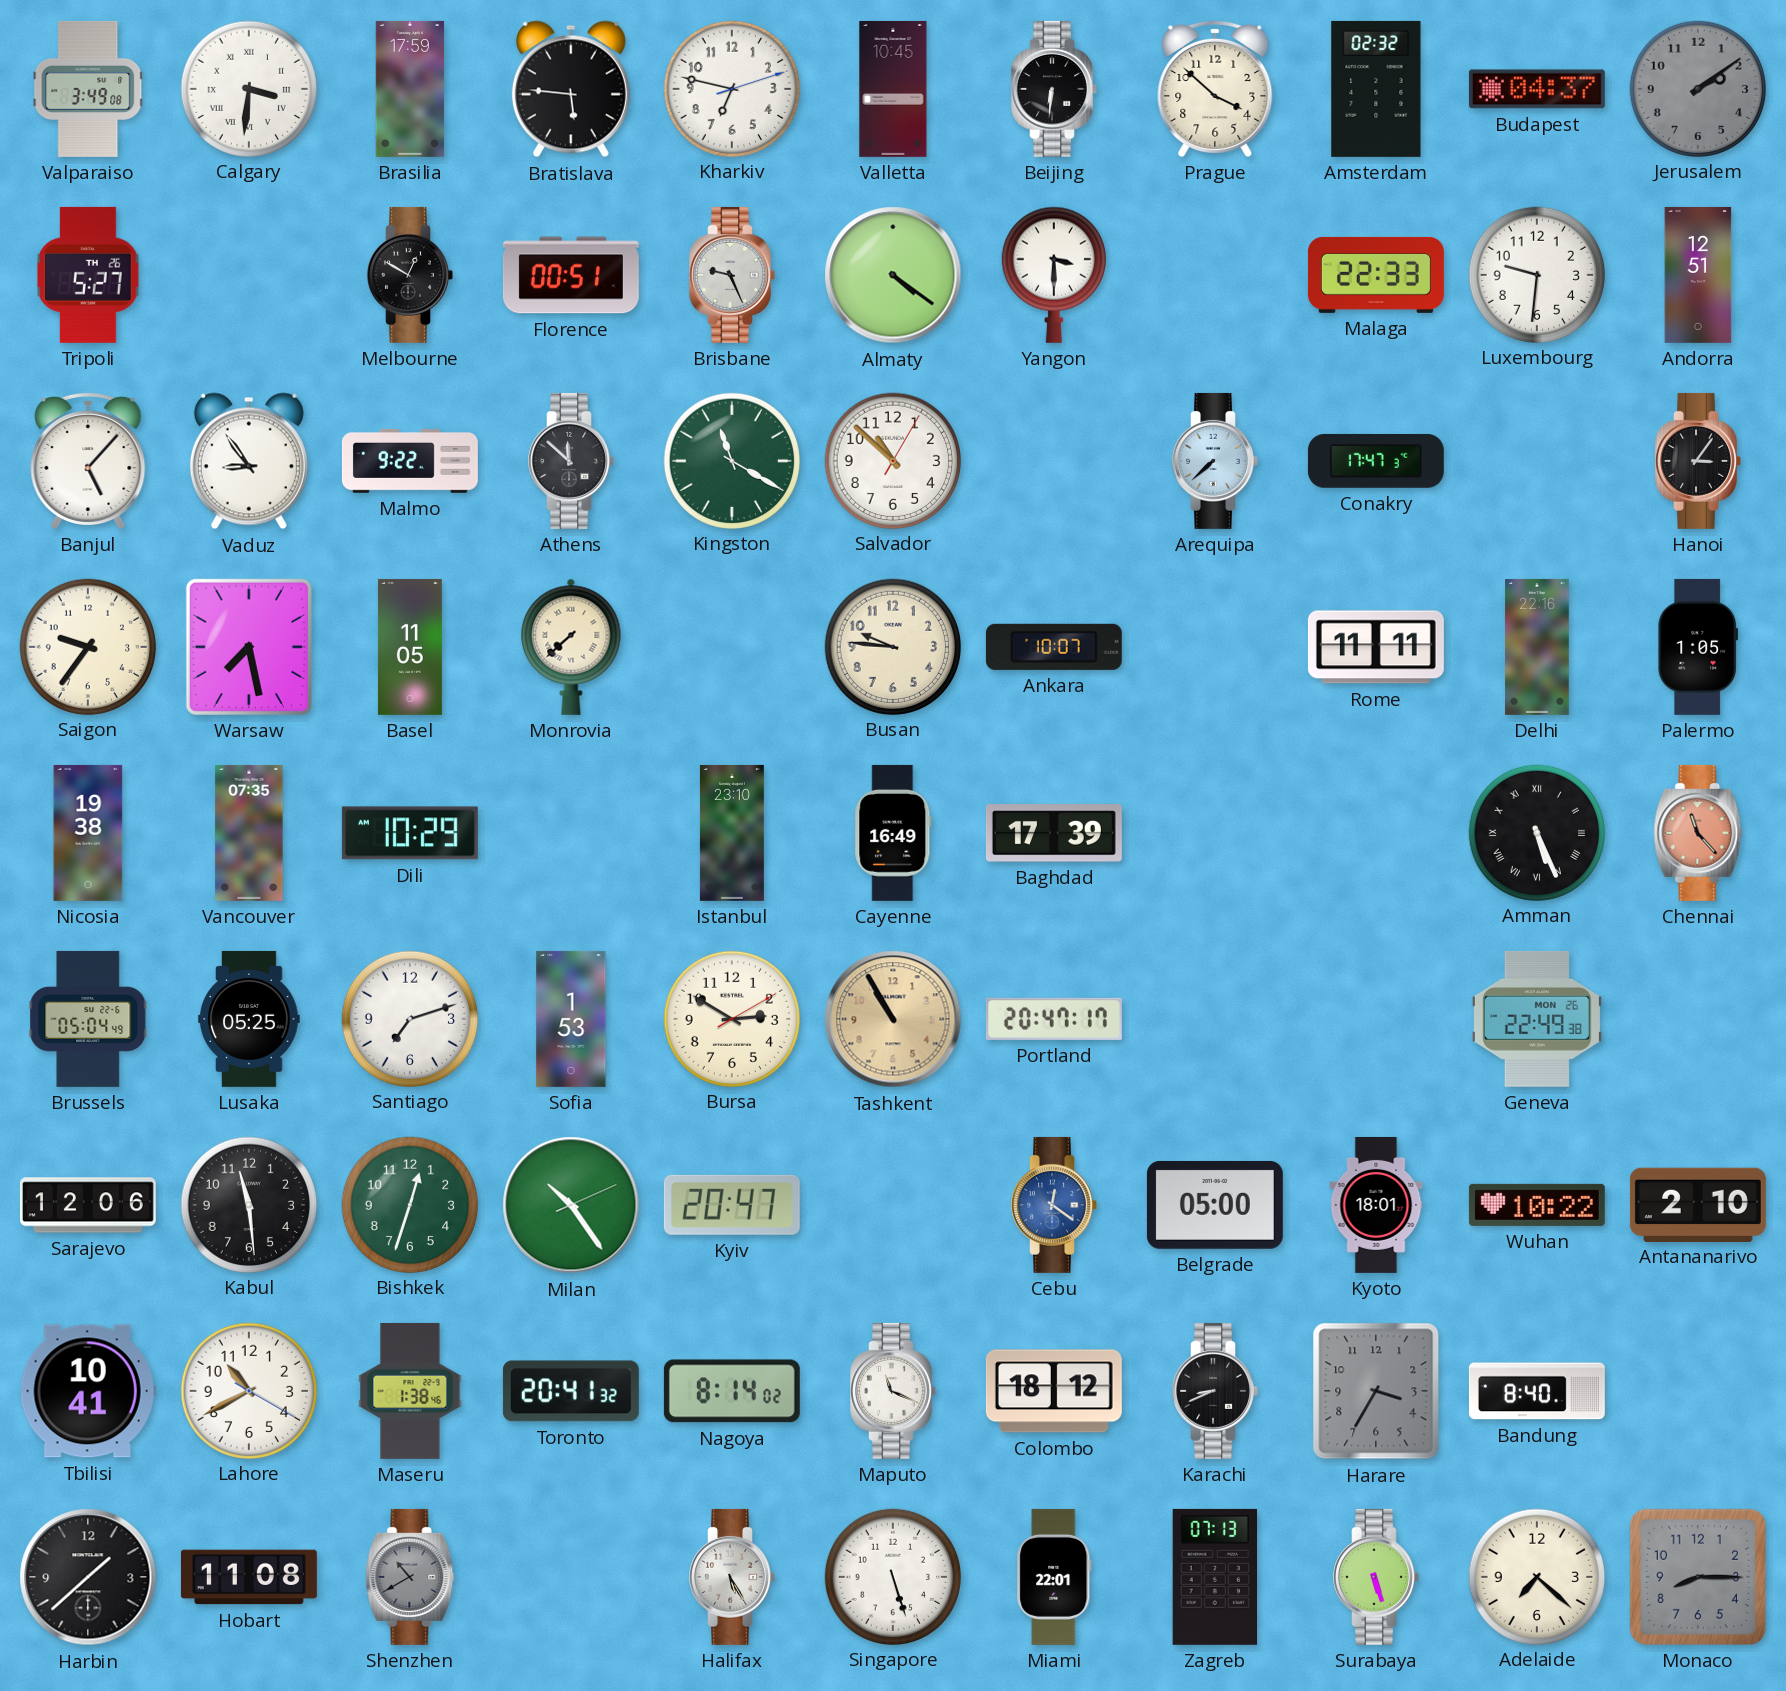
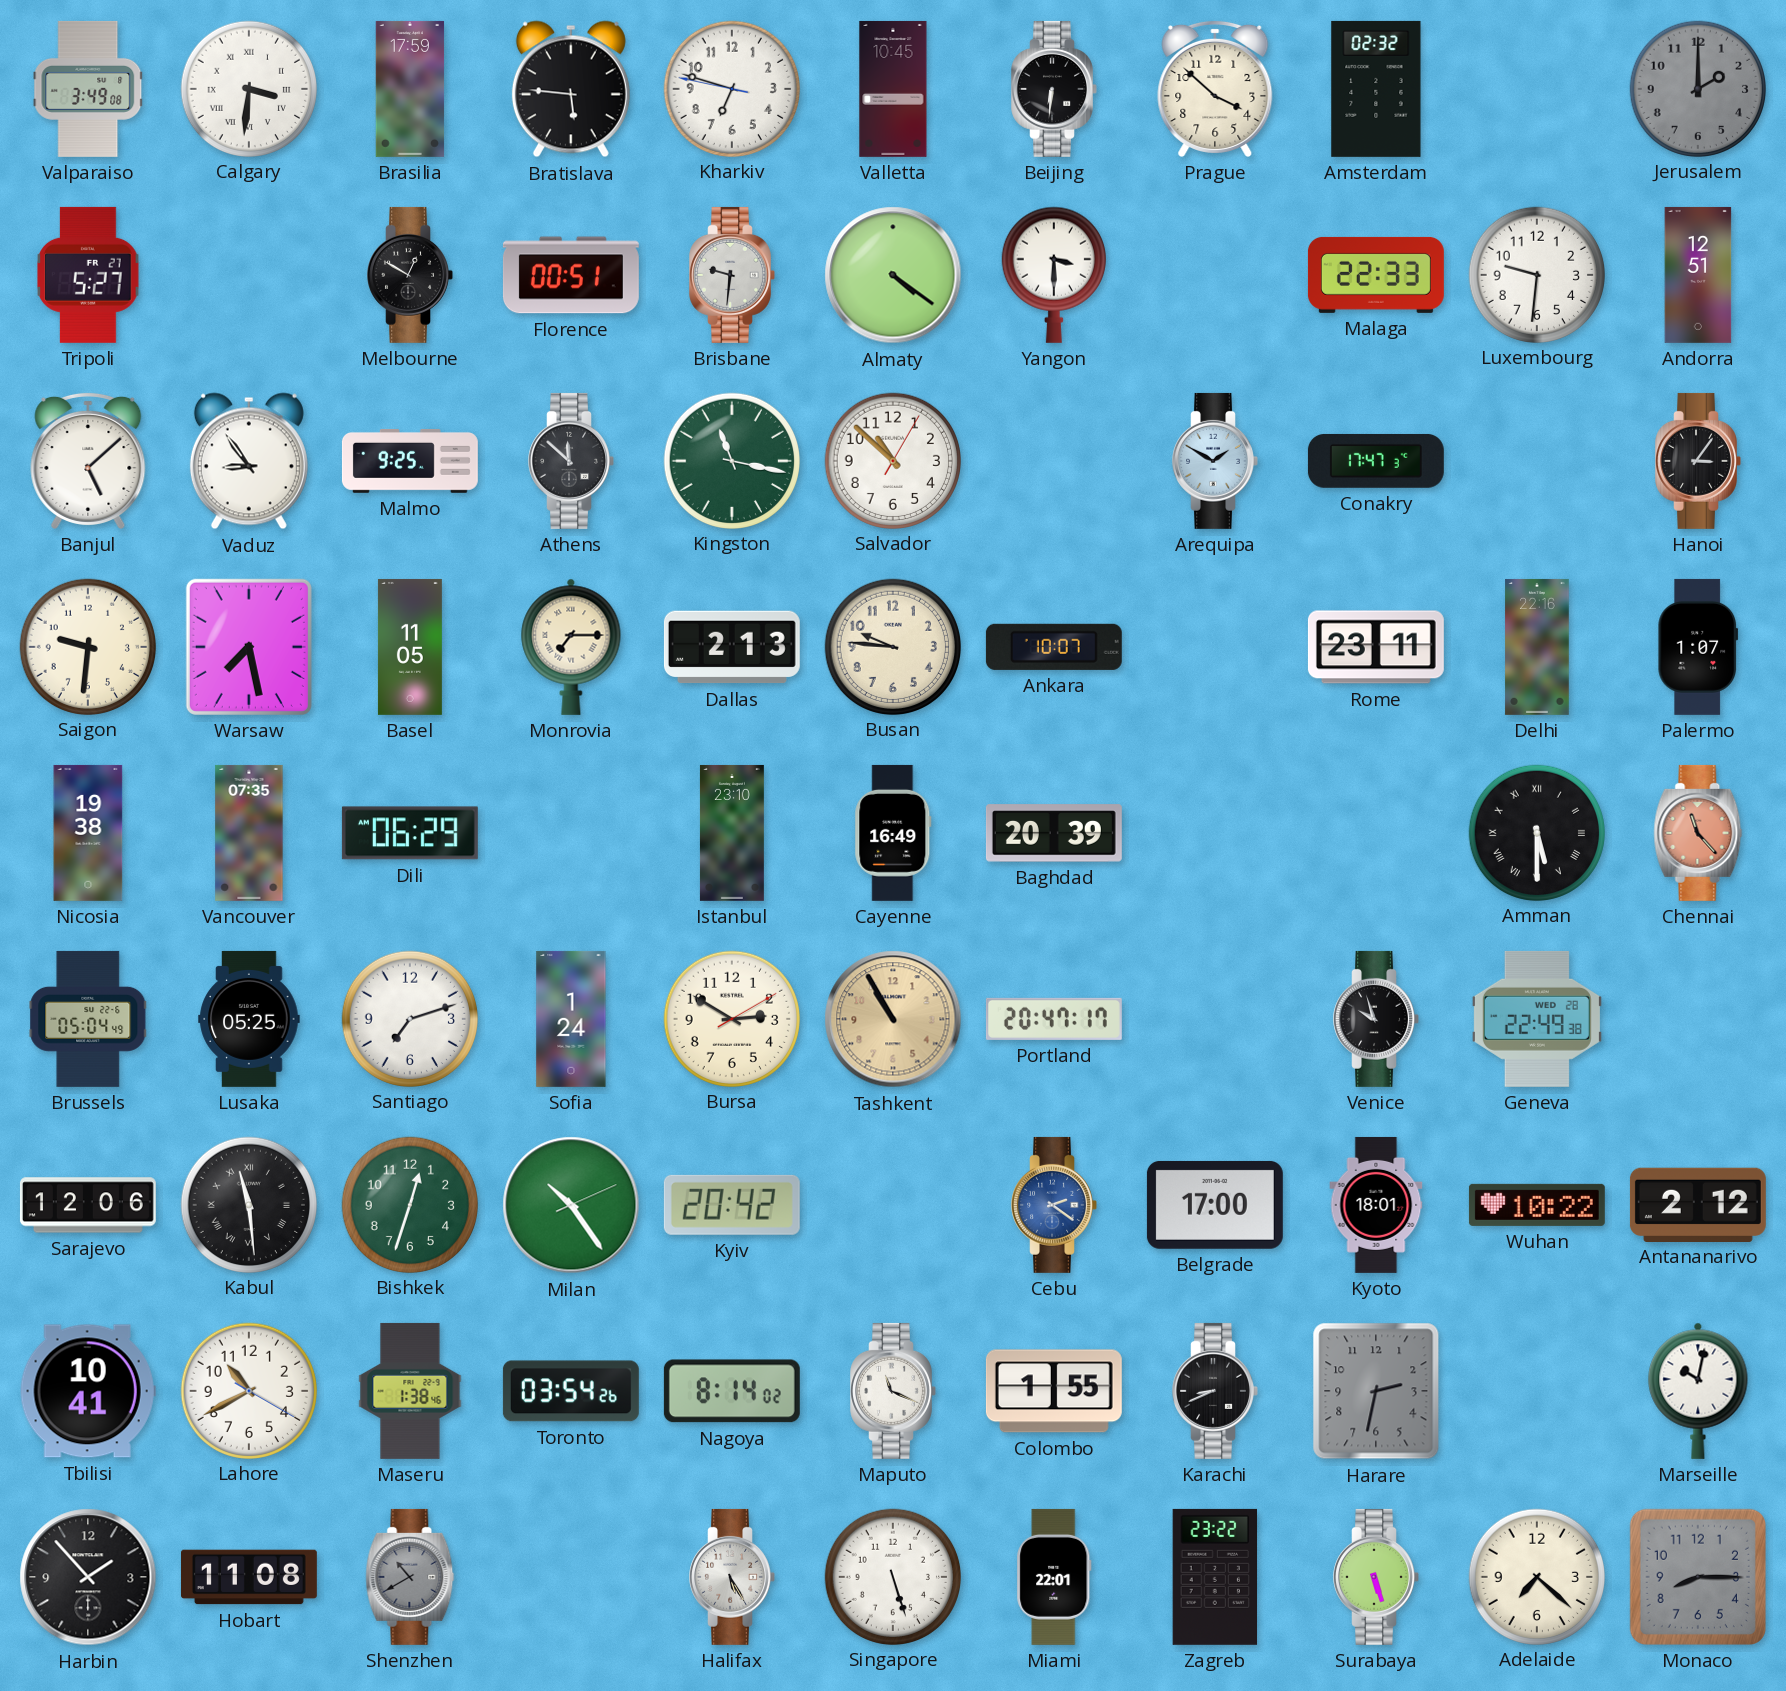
Kharkiv: 6:47:12 -> 6:47:47
Budapest: 04:37 -> none
Jerusalem: 2:09 -> 2:00
Tripoli date: TH 26 -> FR 27
Brisbane: 9:26 -> 9:31
Banjul: 5:07 -> 5:08
Malmo: 9:22 -> 9:25
Kingston: 11:20 -> 11:17
Arequipa: 7:38 -> 1:50
Saigon: 9:36 -> 9:31
Monrovia: 7:38 -> 7:15
Dallas: none -> 2:13
Rome: 11:11 -> 23:11
Palermo: 1:05 -> 1:07
Dili: 10:29 -> 06:29
Baghdad: 17:39 -> 20:39
Amman: 5:26 -> 5:30
Sofia: 1:53 -> 1:24
Venice: none -> 9:57
Geneva date: MON 26 -> WED 28
Kabul numerals: Arabic -> Roman
Kyiv: 20:47 -> 20:42
Cebu: 12:21 -> 2:21
Belgrade: 05:00 -> 17:00
Antananarivo: 2:10 -> 2:12
Toronto: 20:41 -> 03:54
Colombo: 18:12 -> 1:55
Harare: 3:35 -> 2:32
Bandung: 8:40 -> none
Marseille: none -> 10:02
Harbin: 1:38 -> 1:53
Zagreb: 07:13 -> 23:22
